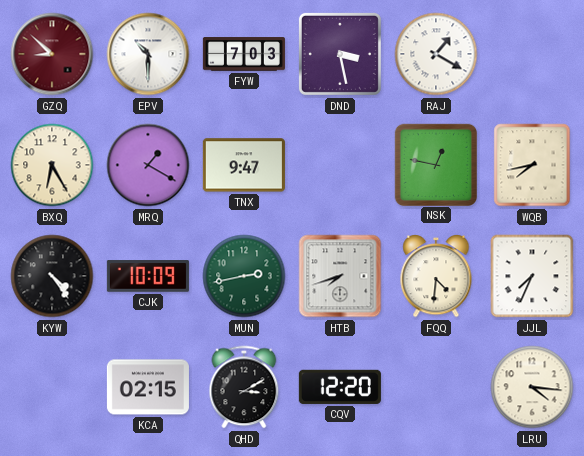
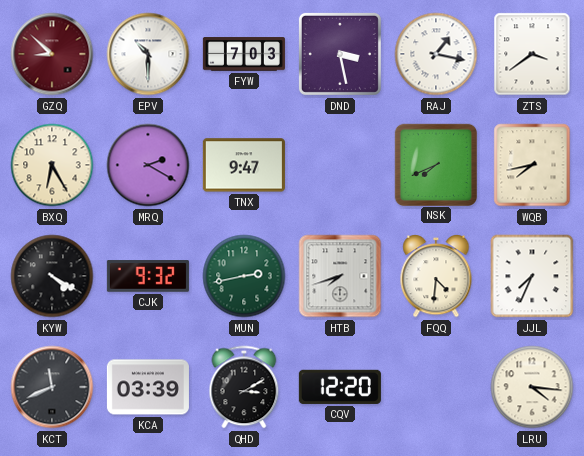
RAJ: 1:20 -> 1:17
ZTS: none -> 3:39
MRQ: 1:20 -> 2:20
NSK: 12:47 -> 7:41
KYW: 4:24 -> 4:20
CJK: 10:09 -> 9:32
KCT: none -> 11:41
KCA: 02:15 -> 03:39
